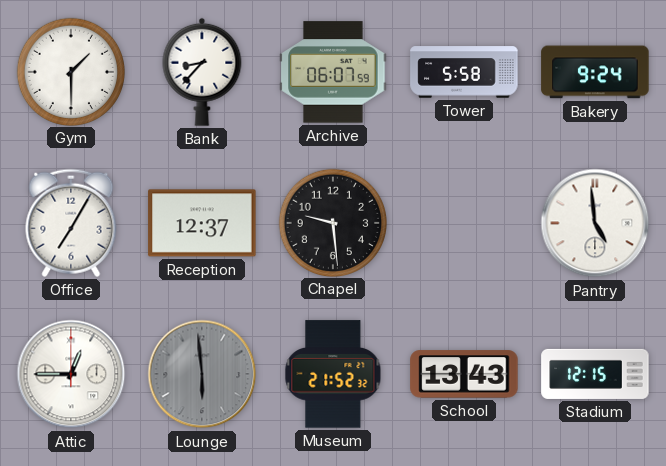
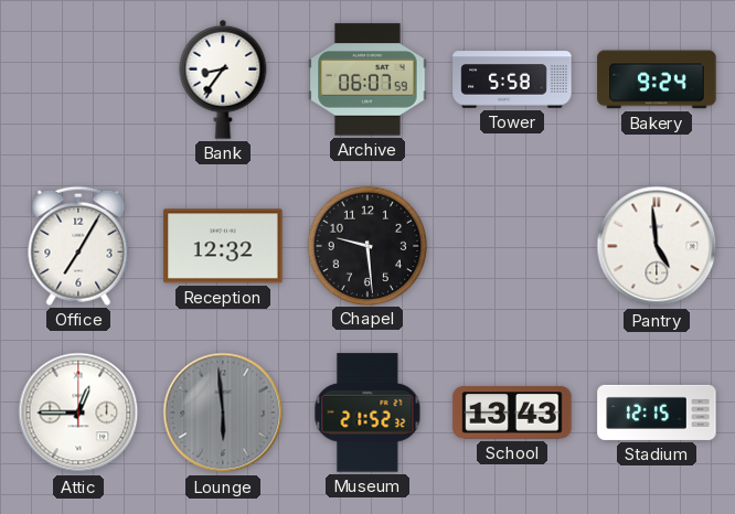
Gym: 1:30 -> none
Bank: 8:37 -> 8:36
Reception: 12:37 -> 12:32
